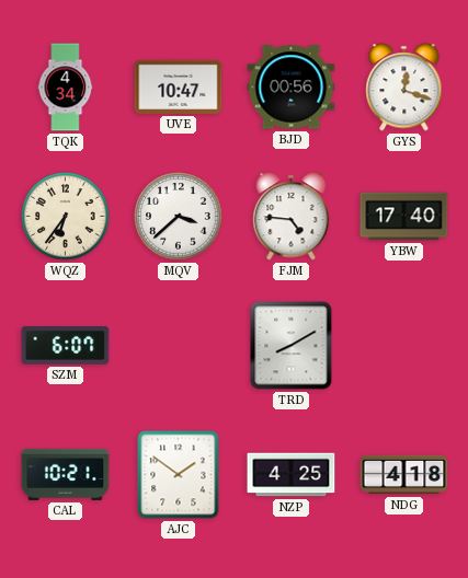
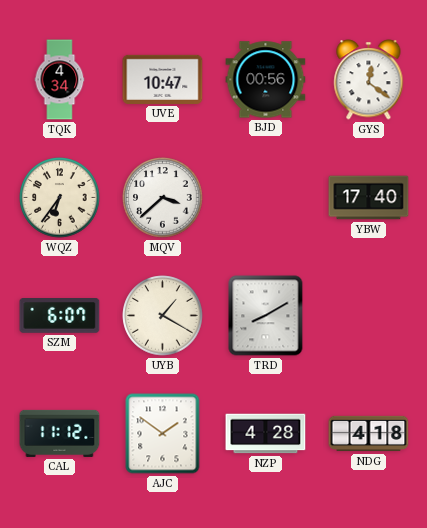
GYS: 12:18 -> 12:21
FJM: 4:46 -> none
UYB: none -> 1:20
CAL: 10:21 -> 11:12
NZP: 4:25 -> 4:28
